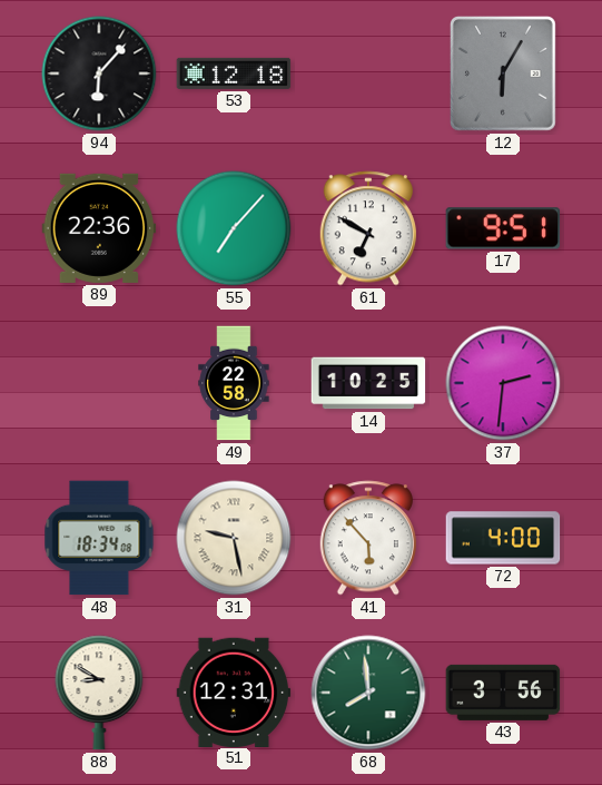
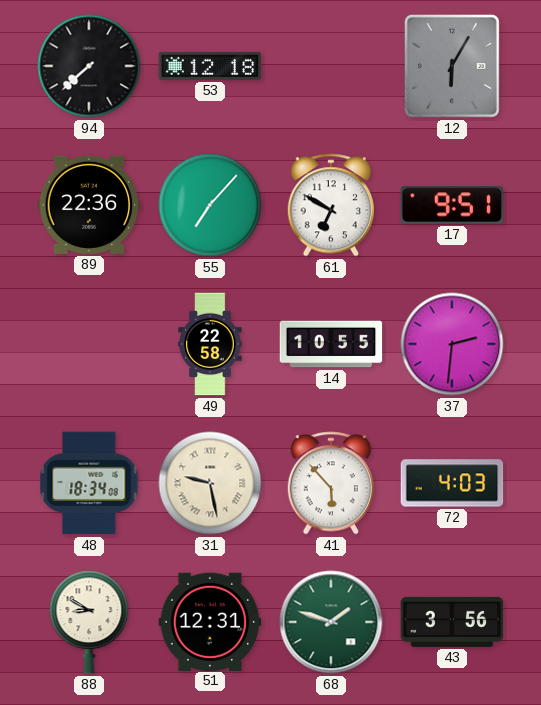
94: 6:07 -> 7:38
14: 10:25 -> 10:55
72: 4:00 -> 4:03
68: 7:59 -> 1:48
